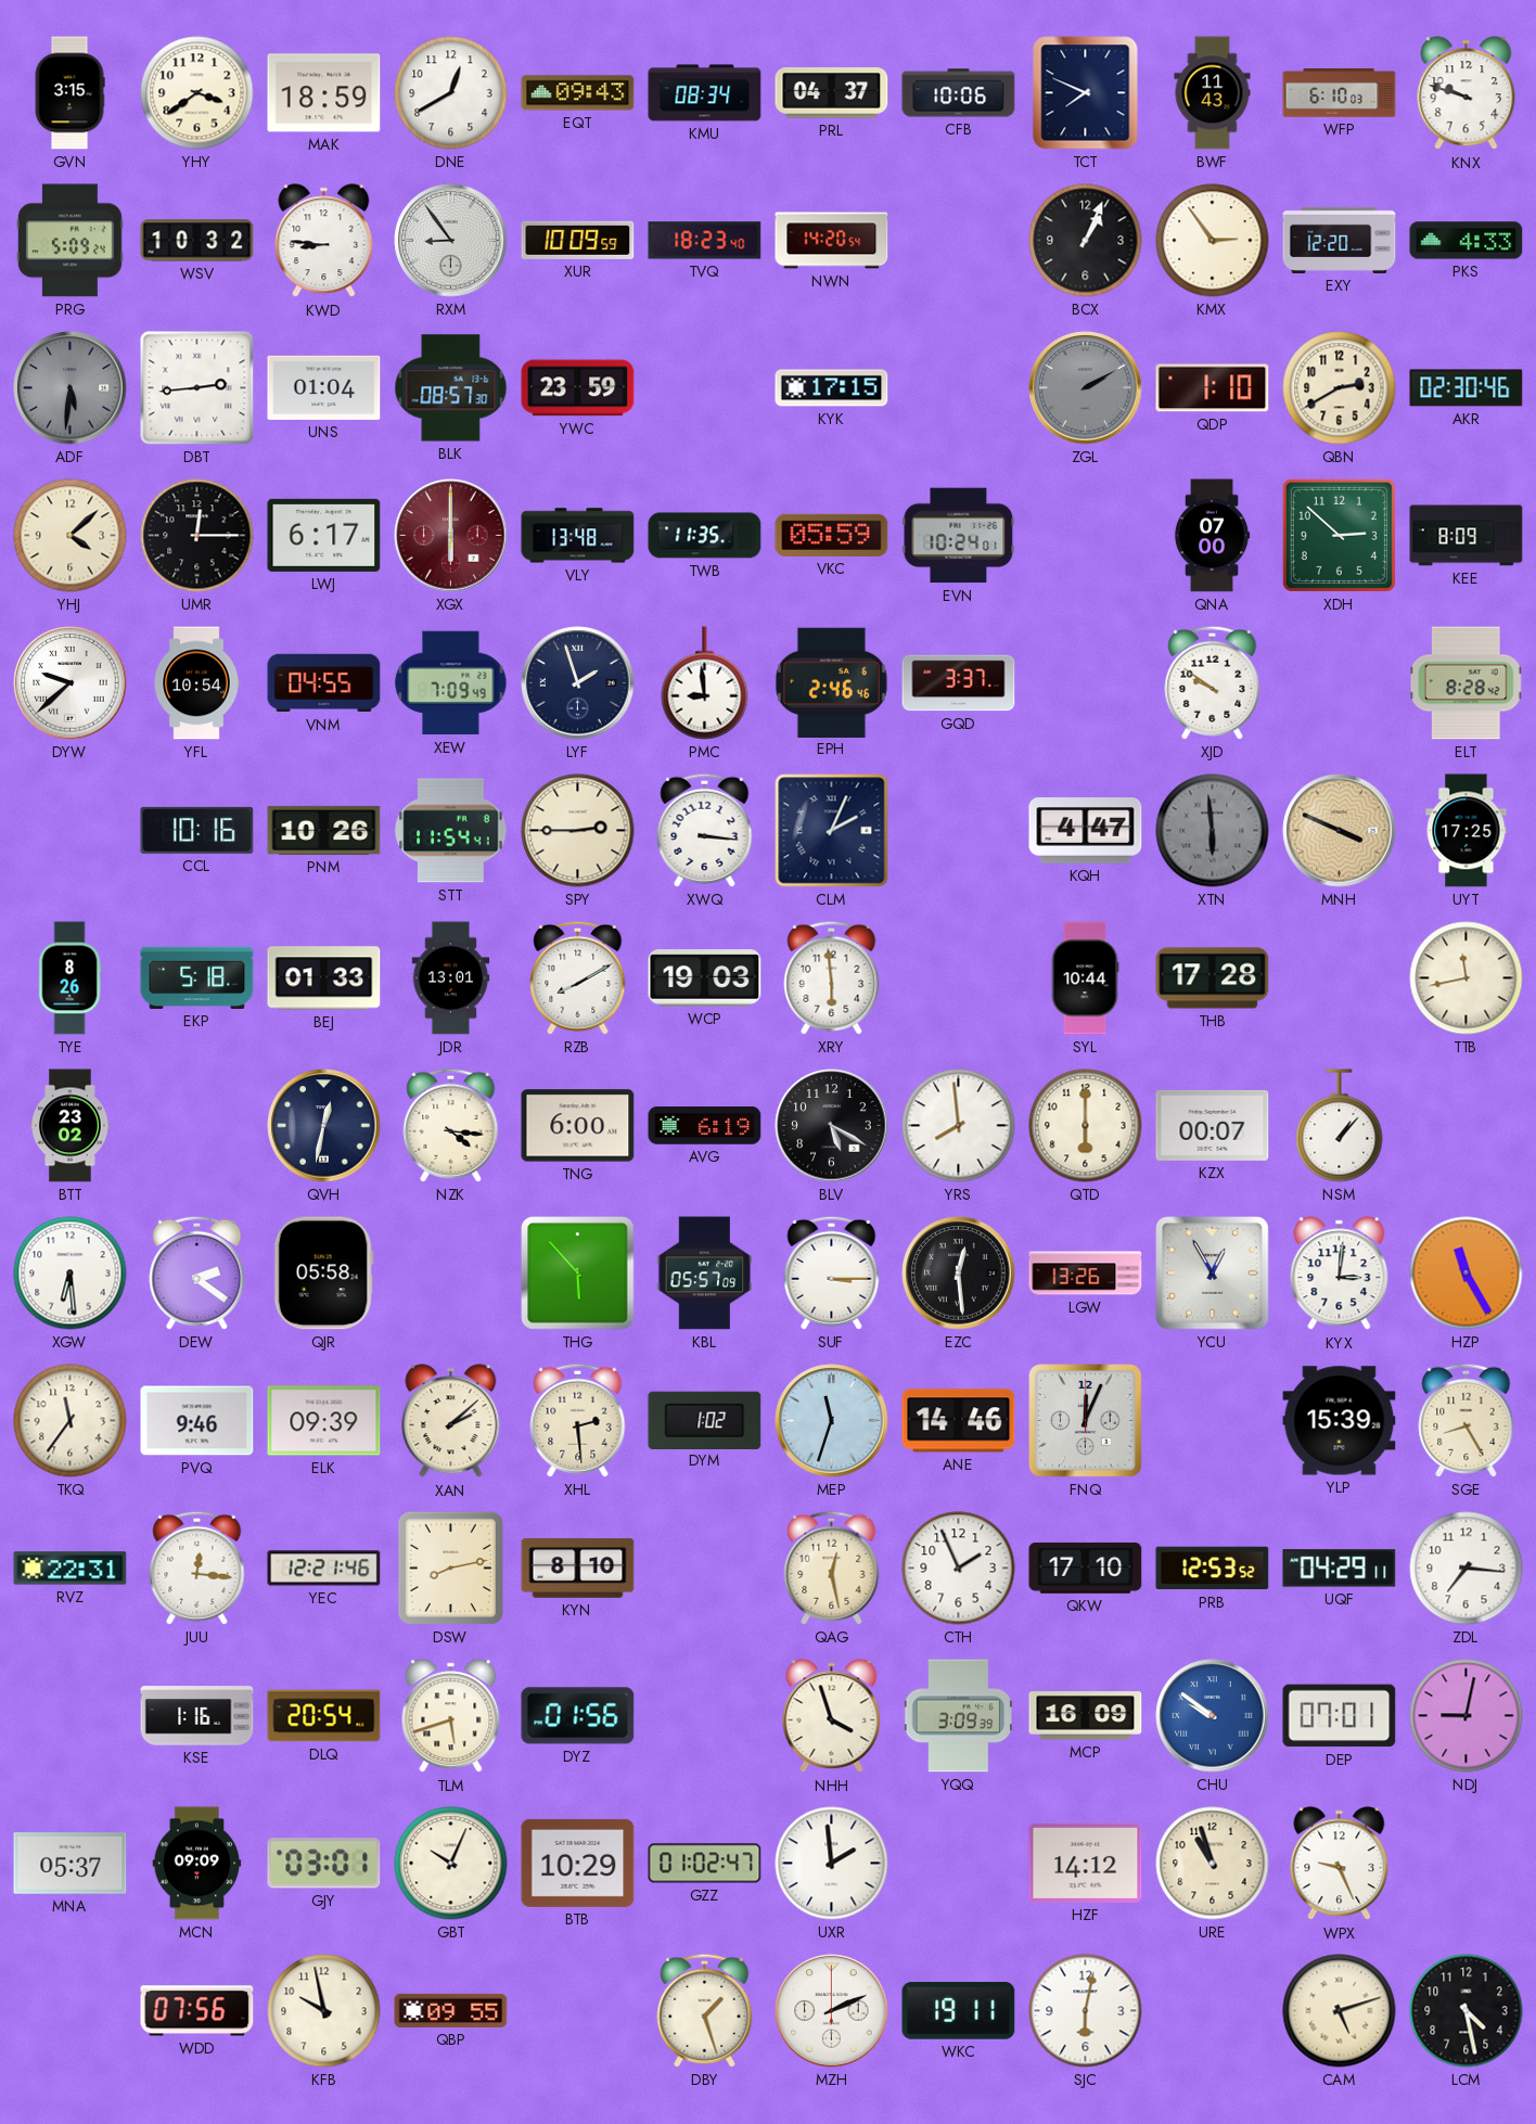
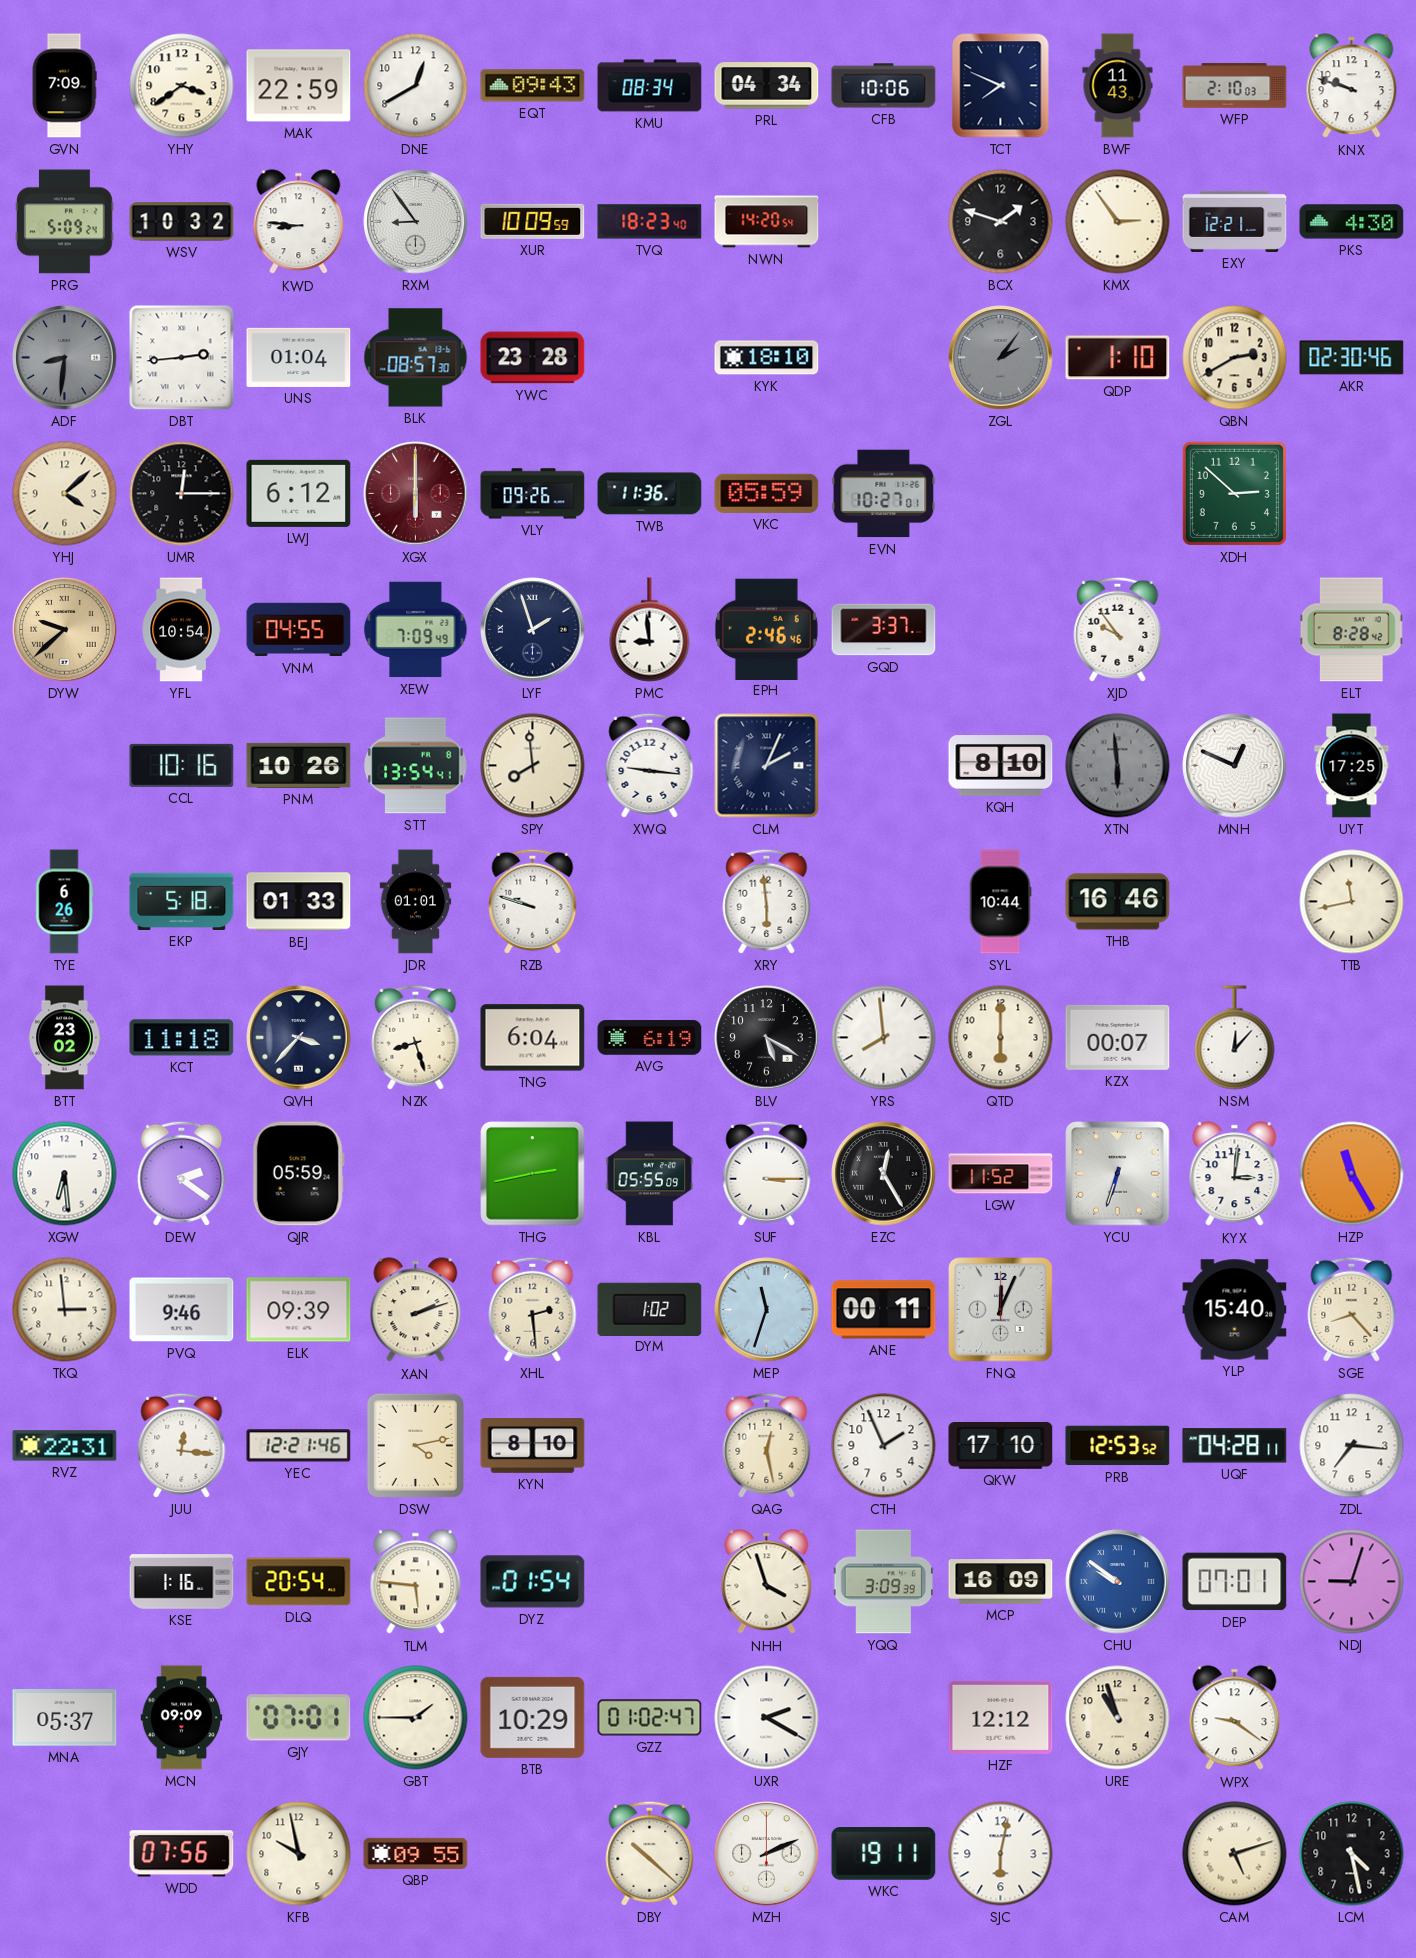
GVN: 3:15 -> 7:09
MAK: 18:59 -> 22:59
PRL: 04:37 -> 04:34
WFP: 6:10 -> 2:10
BCX: 1:04 -> 1:48
EXY: 12:20 -> 12:21
PKS: 4:33 -> 4:30
ADF: 5:31 -> 8:31
YWC: 23:59 -> 23:28
KYK: 17:15 -> 18:10
ZGL: 2:10 -> 2:06
LWJ: 6:17 -> 6:12
VLY: 13:48 -> 09:26
TWB: 11:35 -> 11:36
EVN: 10:24 -> 10:27
QNA: 07:00 -> none
KEE: 8:09 -> none
DYW dial: white -> champagne
XJD: 9:51 -> 9:54
STT: 11:54 -> 13:54
SPY: 2:45 -> 7:59
XWQ: 3:16 -> 9:16
KQH: 4:47 -> 8:10
MNH: 3:49 -> 12:49
MNH dial: champagne -> white
TYE: 8:26 -> 6:26
JDR: 13:01 -> 01:01
RZB: 8:10 -> 9:48
WCP: 19:03 -> none
THB: 17:28 -> 16:46
KCT: none -> 11:18
QVH: 12:32 -> 3:37
NZK: 4:16 -> 8:27
TNG: 6:00 -> 6:04
NSM: 1:07 -> 12:07
QJR: 05:58 -> 05:59
THG: 5:53 -> 2:43
KBL: 05:57 -> 05:55
EZC: 12:29 -> 12:25
LGW: 13:26 -> 11:52
YCU: 12:55 -> 6:33
TKQ: 11:36 -> 2:59
XAN: 2:08 -> 2:12
ANE: 14:46 -> 00:11
YLP: 15:39 -> 15:40
SGE: 8:25 -> 8:23
DSW: 8:13 -> 4:13
UQF: 04:29 -> 04:28
TLM: 5:42 -> 5:46
DYZ: 01:56 -> 01:54
NDJ: 9:02 -> 9:03
GJY: 03:01 -> 07:01
GBT: 10:04 -> 1:45
UXR: 1:59 -> 2:20
HZF: 14:12 -> 12:12
WPX: 9:26 -> 9:21
DBY: 1:27 -> 10:22
